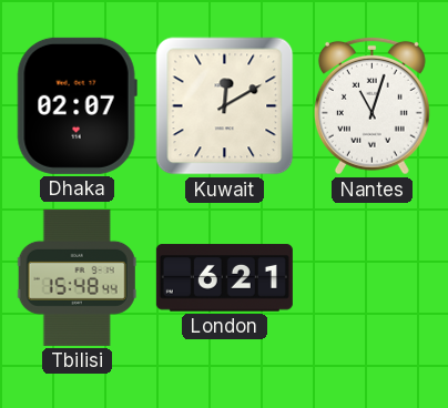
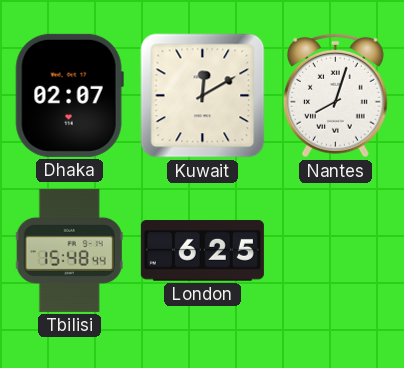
Nantes: 11:03 -> 8:03
London: 6:21 -> 6:25
